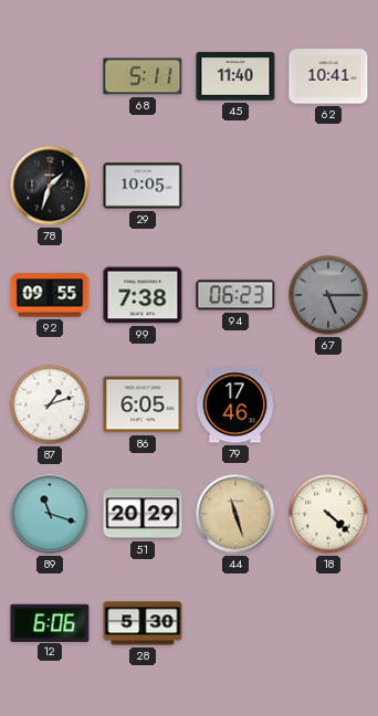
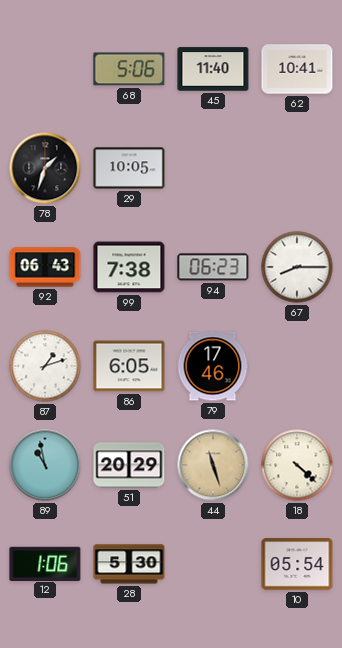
68: 5:11 -> 5:06
92: 09:55 -> 06:43
67: 5:15 -> 8:15
67 dial: grey -> white
89: 11:18 -> 10:58
12: 6:06 -> 1:06
10: none -> 05:54
